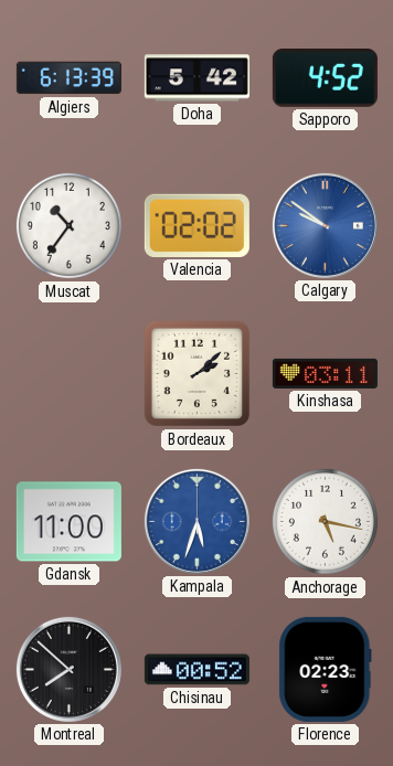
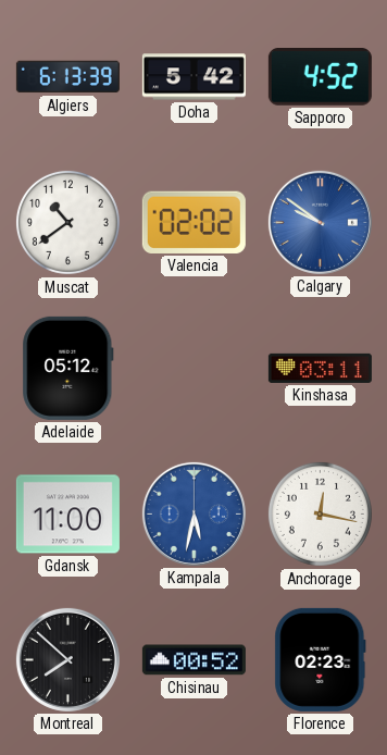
Muscat: 10:36 -> 10:39
Adelaide: none -> 05:12
Bordeaux: 2:08 -> none
Kampala: 5:33 -> 5:32
Anchorage: 5:17 -> 12:17
